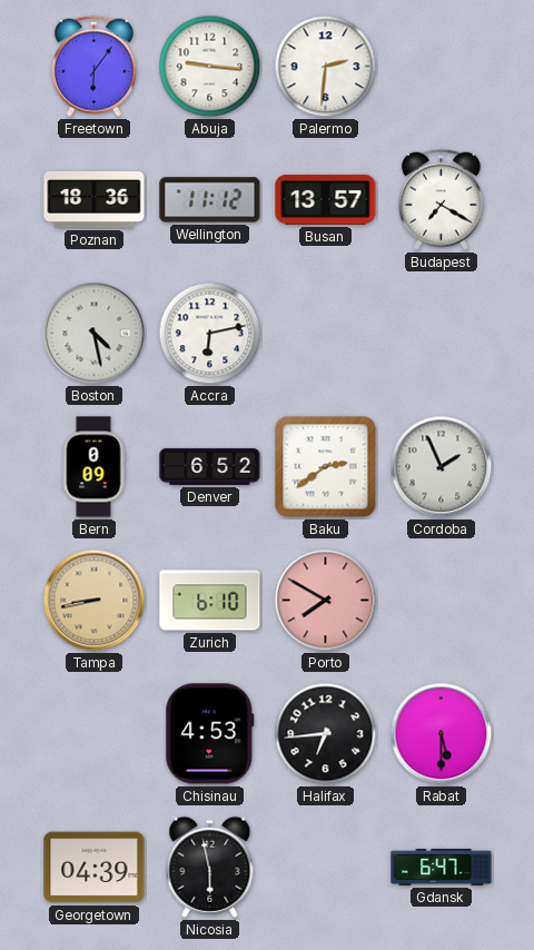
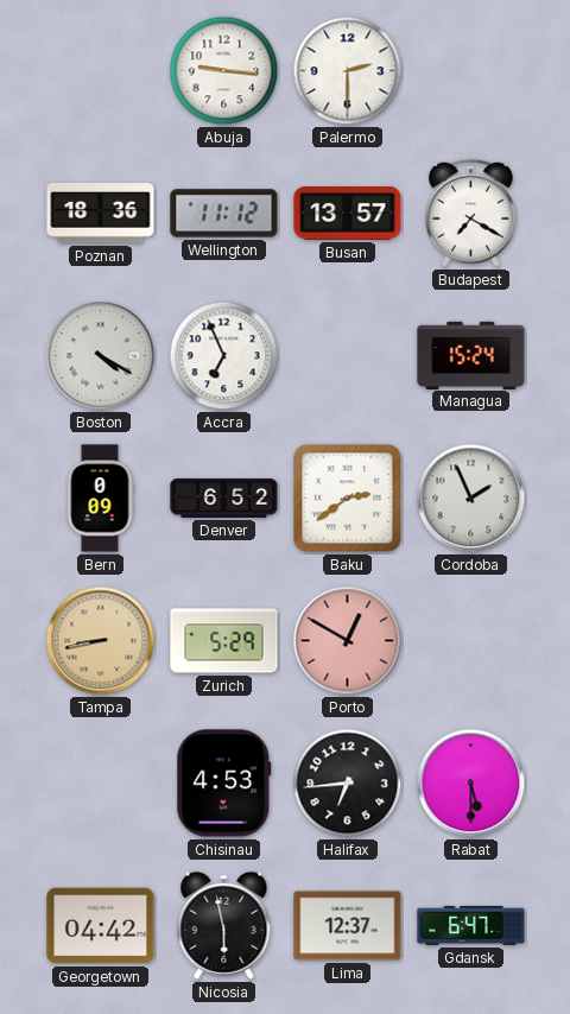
Freetown: 6:06 -> none
Palermo: 2:31 -> 2:30
Boston: 4:28 -> 4:20
Accra: 6:13 -> 6:56
Managua: none -> 15:24
Zurich: 6:10 -> 5:29
Porto: 7:50 -> 12:50
Georgetown: 04:39 -> 04:42
Lima: none -> 12:37
